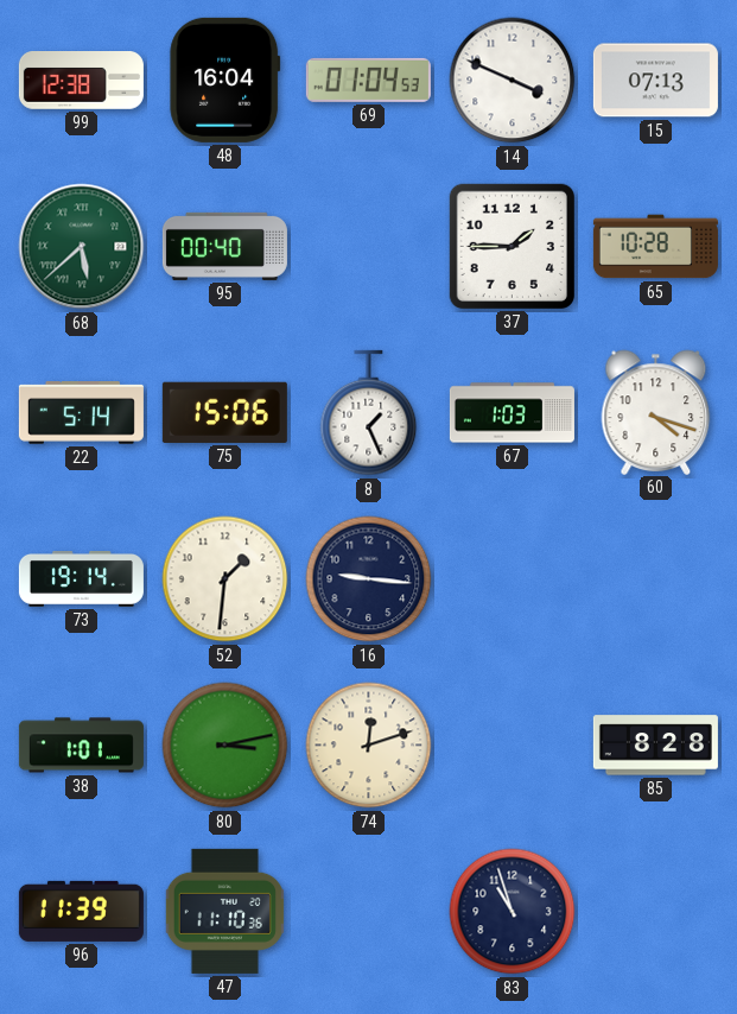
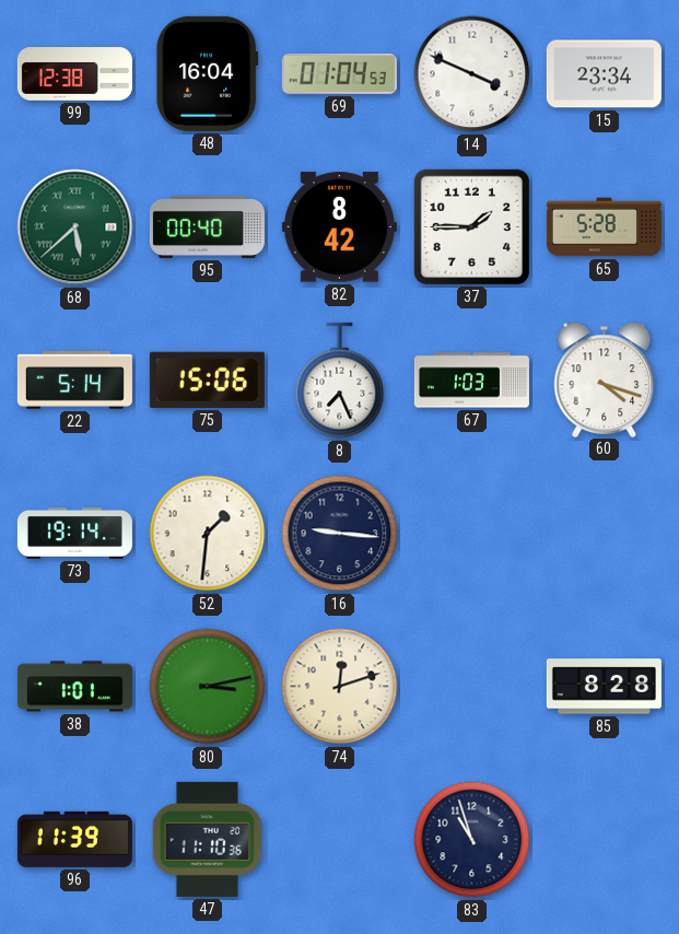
15: 07:13 -> 23:34
82: none -> 8:42
65: 10:28 -> 5:28
8: 1:26 -> 7:26
